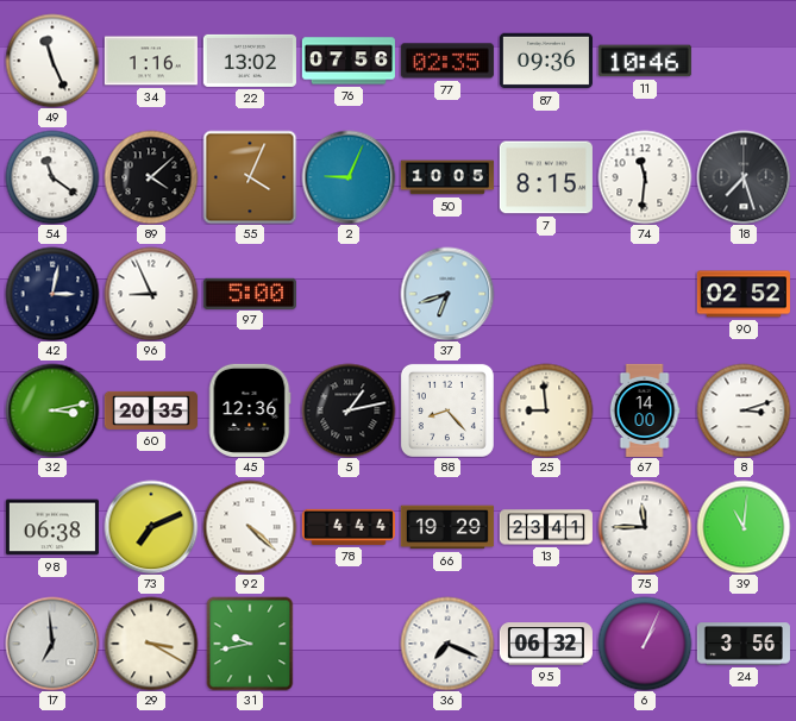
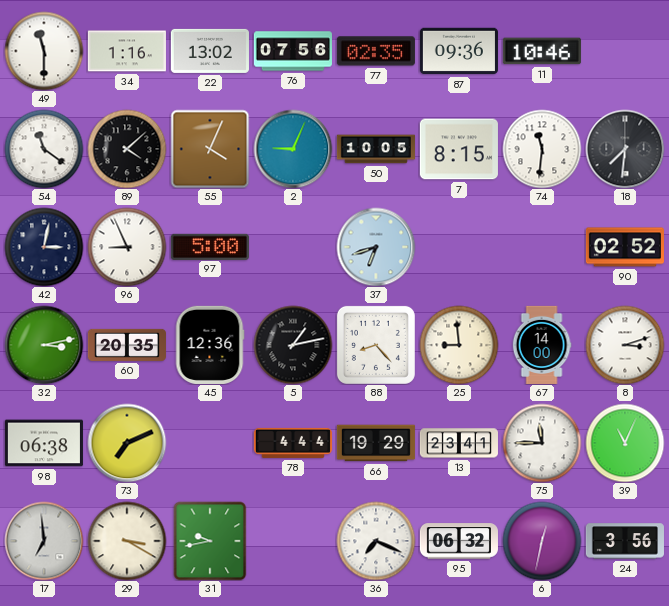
49: 11:26 -> 11:30
18: 7:27 -> 7:31
92: 4:22 -> none
39: 11:01 -> 11:04
6: 1:04 -> 12:32
